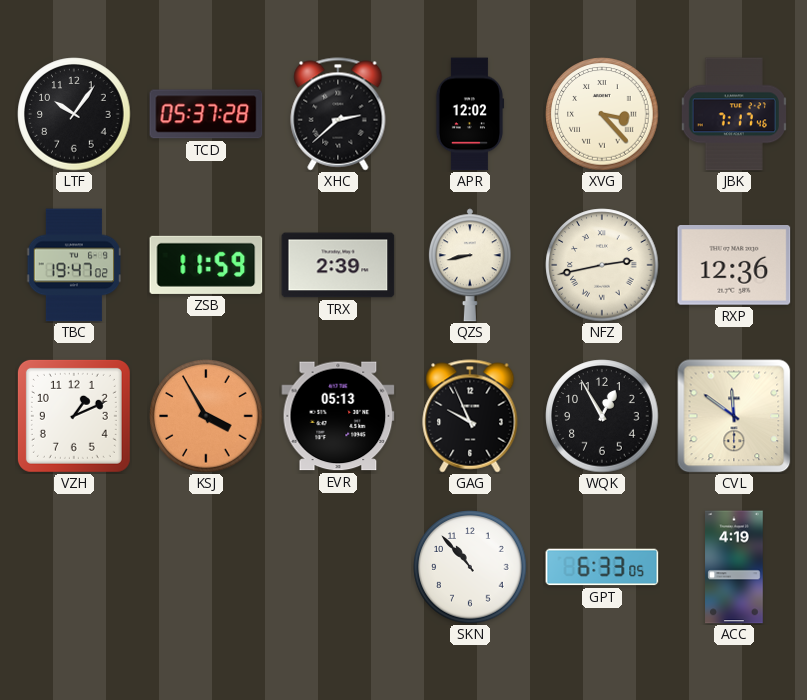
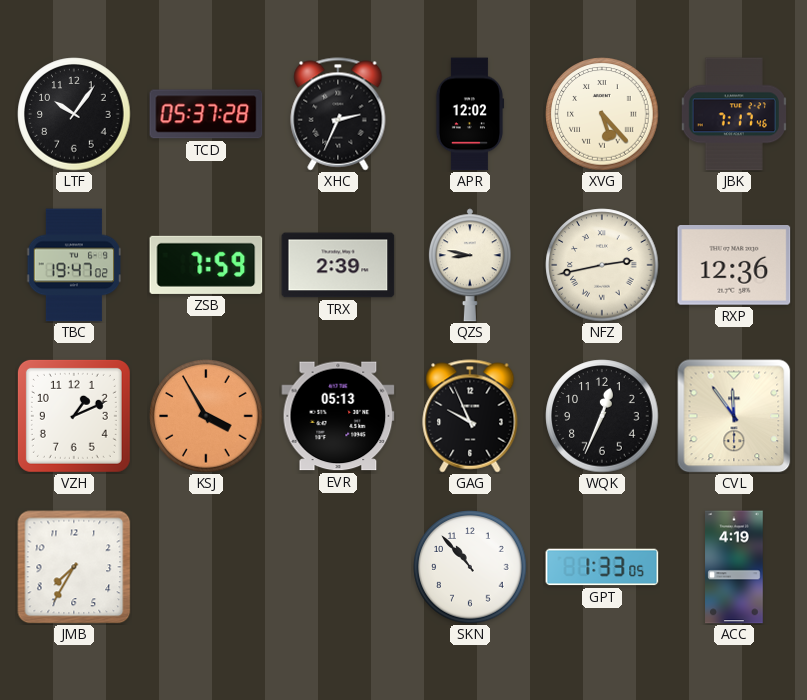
XHC: 2:38 -> 2:34
XVG: 3:23 -> 5:23
ZSB: 11:59 -> 7:59
QZS: 8:43 -> 8:47
WQK: 12:55 -> 12:34
CVL: 11:51 -> 11:54
JMB: none -> 7:35
GPT: 6:33 -> 1:33
